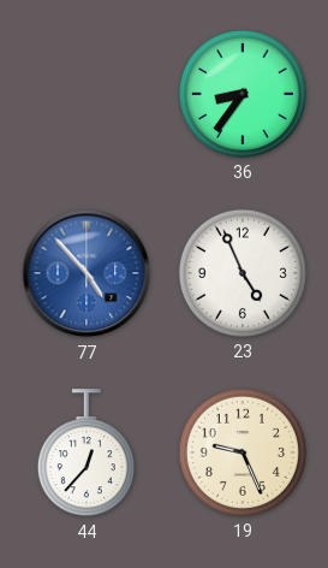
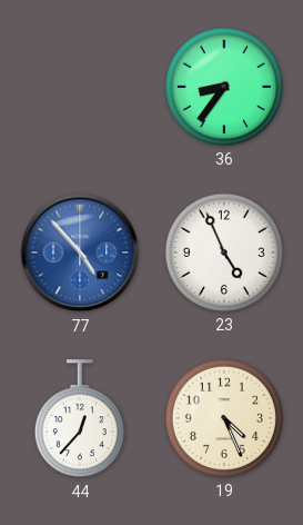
19: 9:26 -> 4:26
